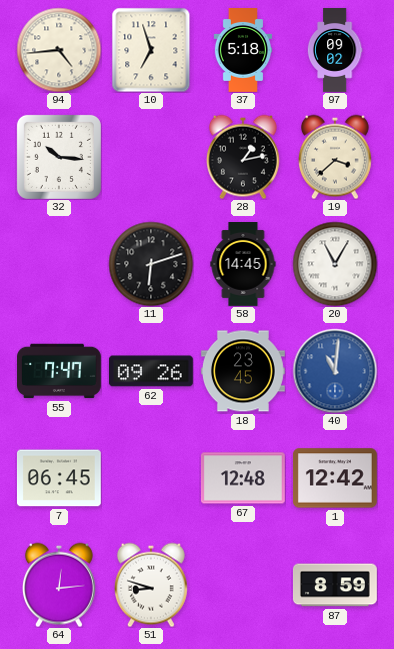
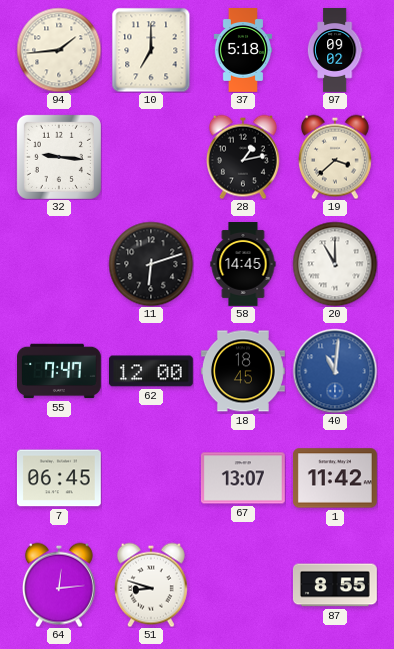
94: 4:44 -> 1:44
10: 6:57 -> 7:00
32: 10:16 -> 9:16
20: 11:05 -> 11:00
62: 09:26 -> 12:00
18: 23:45 -> 18:45
67: 12:48 -> 13:07
1: 12:42 -> 11:42
87: 8:59 -> 8:55
